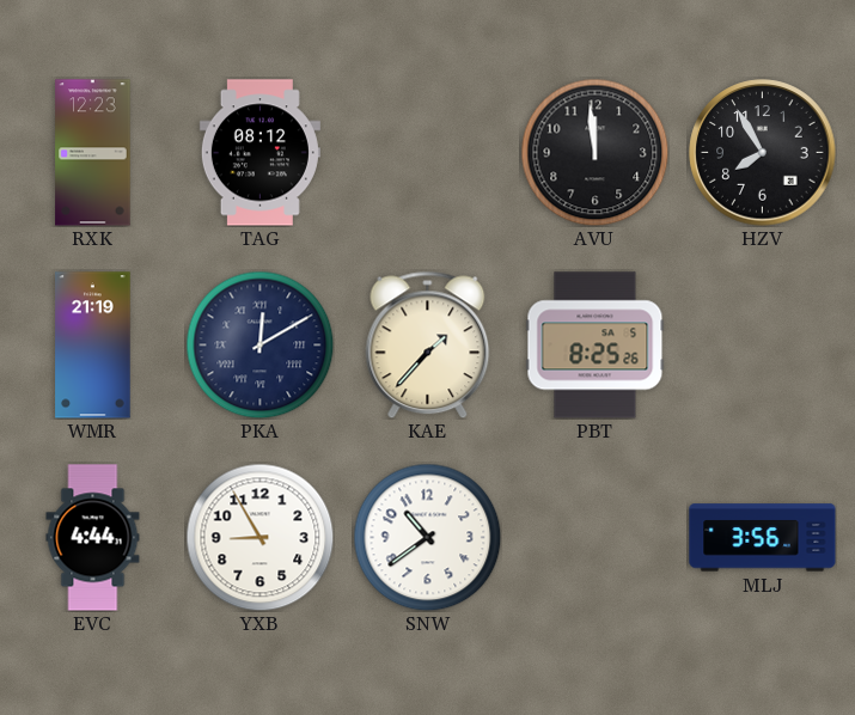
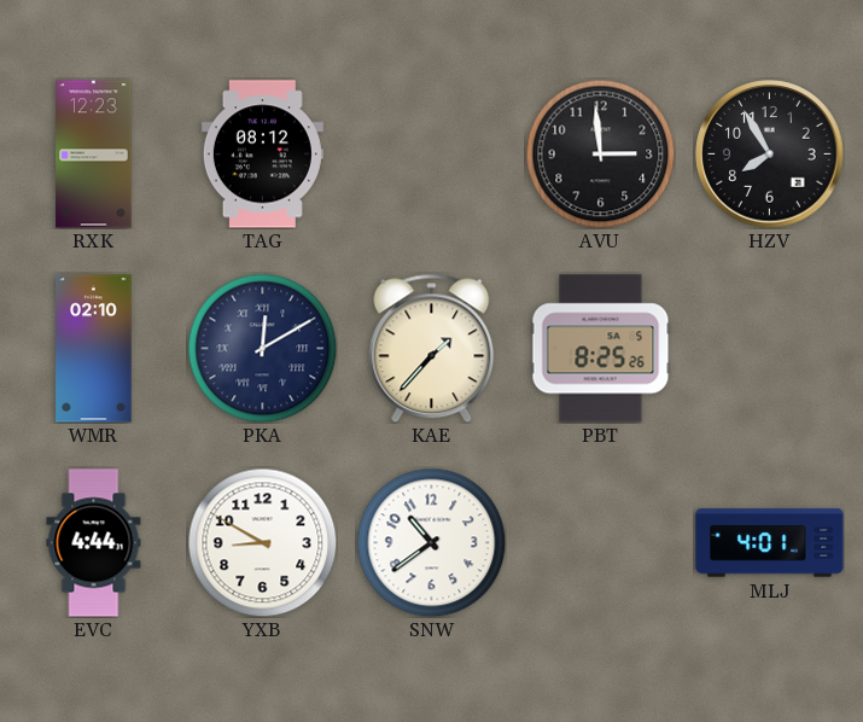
AVU: 11:59 -> 2:59
WMR: 21:19 -> 02:10
YXB: 8:55 -> 8:50
MLJ: 3:56 -> 4:01
